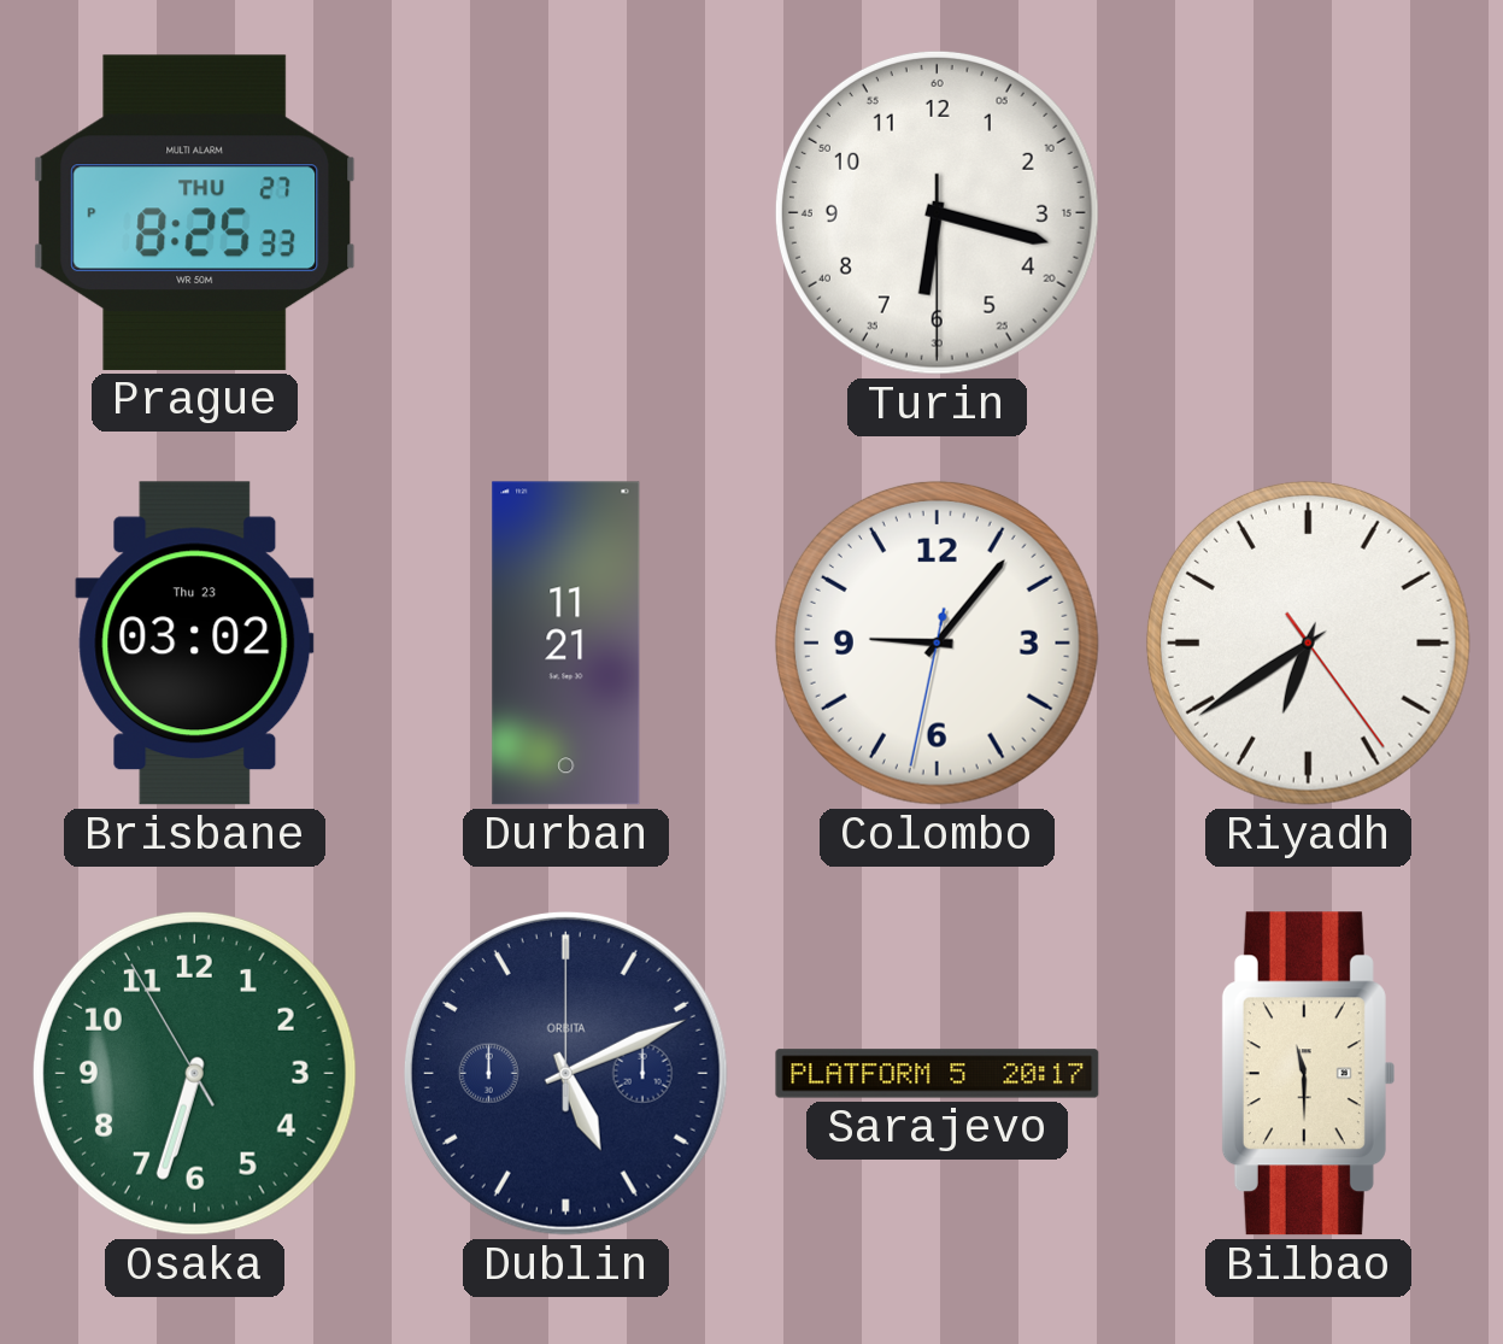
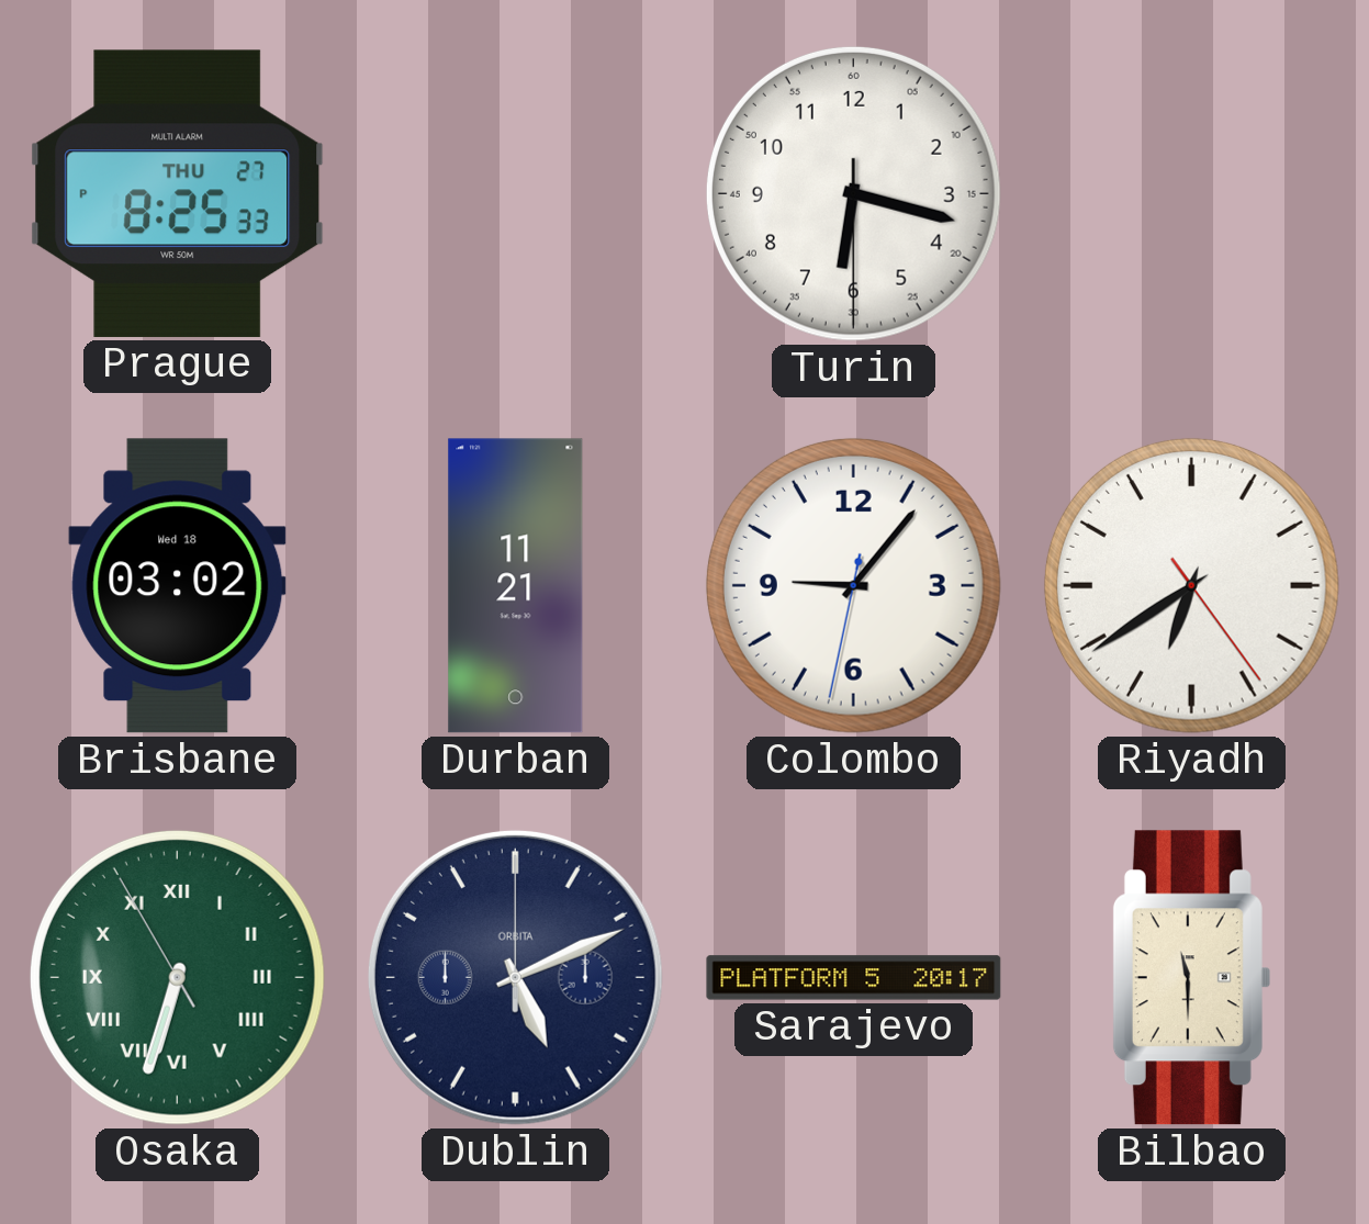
Brisbane date: Thu 23 -> Wed 18
Osaka numerals: Arabic -> Roman
